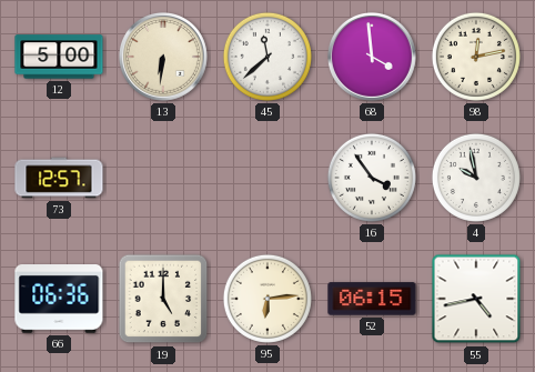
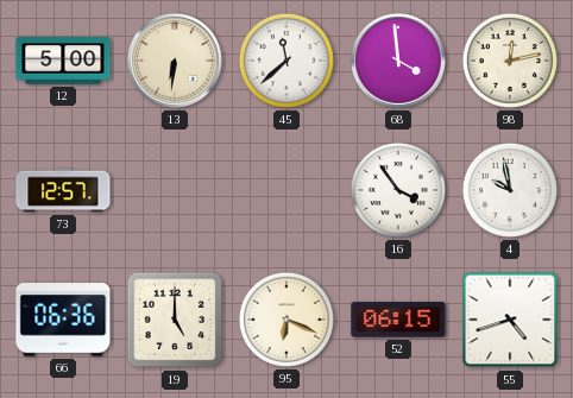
95: 6:14 -> 6:19
55: 4:43 -> 4:42
